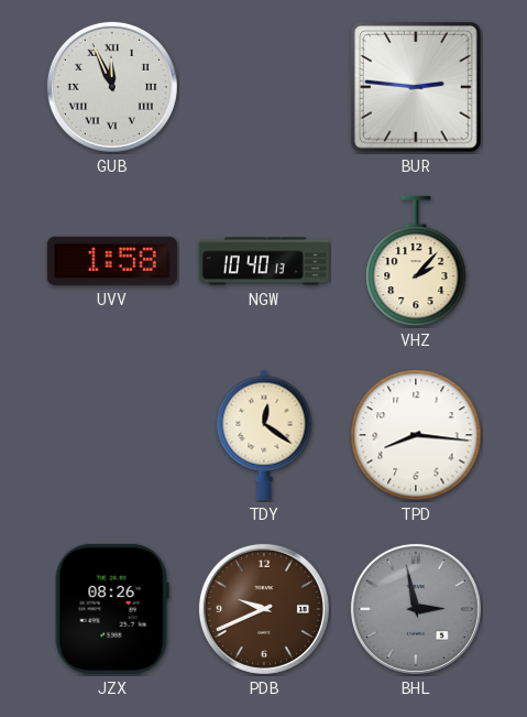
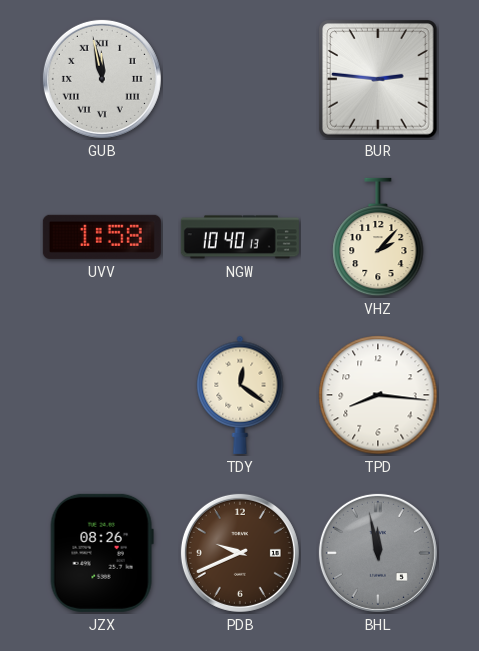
GUB: 11:56 -> 11:58
BHL: 2:58 -> 11:58
